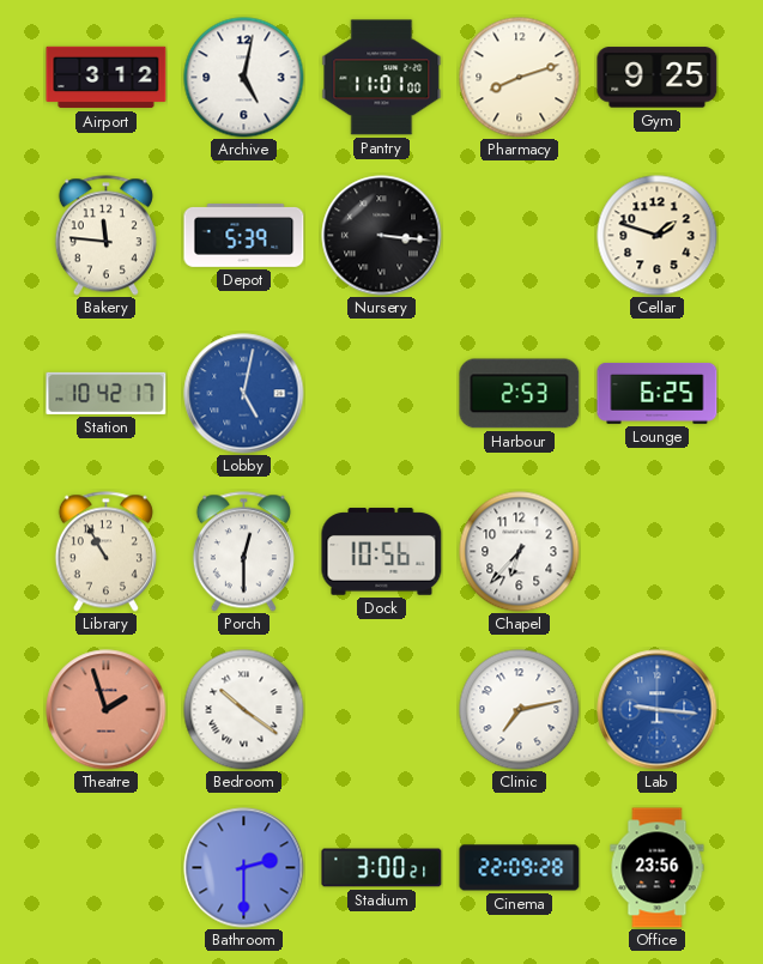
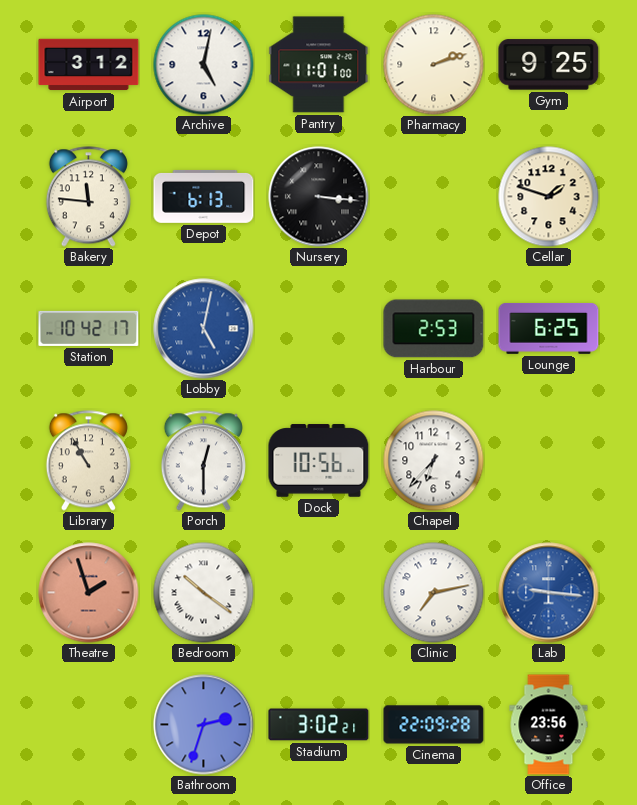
Pharmacy: 8:12 -> 2:12
Depot: 5:39 -> 6:13
Bathroom: 2:30 -> 2:33
Stadium: 3:00 -> 3:02
